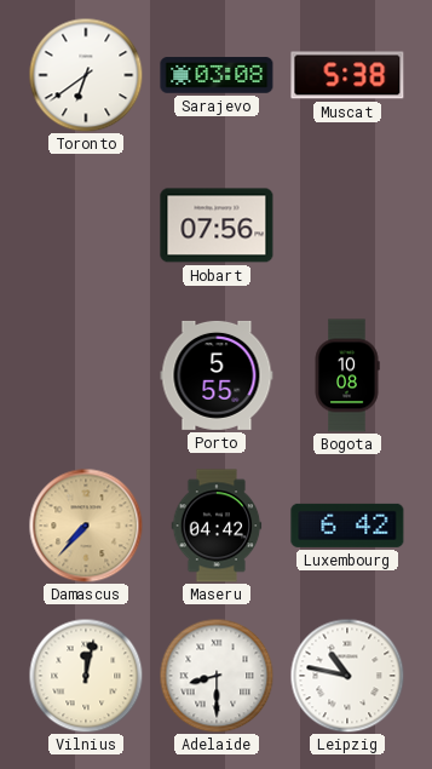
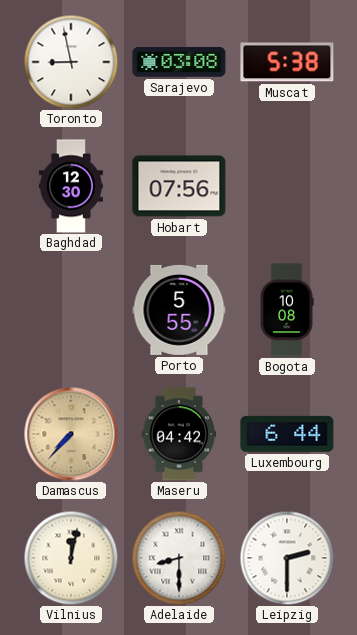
Toronto: 6:39 -> 8:58
Baghdad: none -> 12:30
Luxembourg: 6:42 -> 6:44
Leipzig: 10:47 -> 2:30
